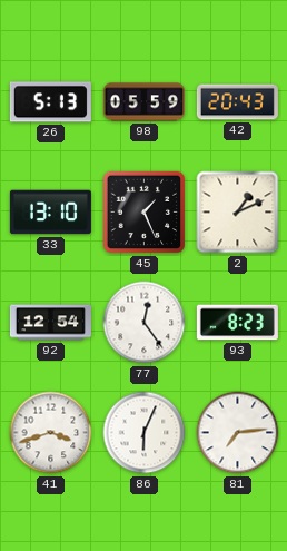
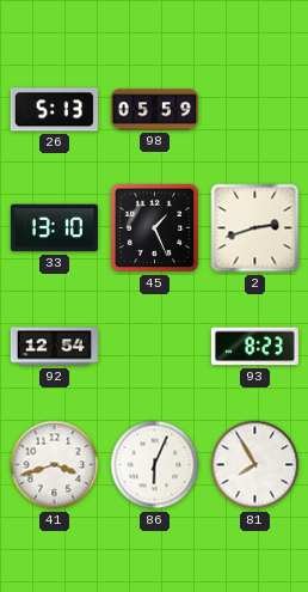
42: 20:43 -> none
2: 1:11 -> 2:42
77: 12:24 -> none
81: 7:14 -> 7:55
